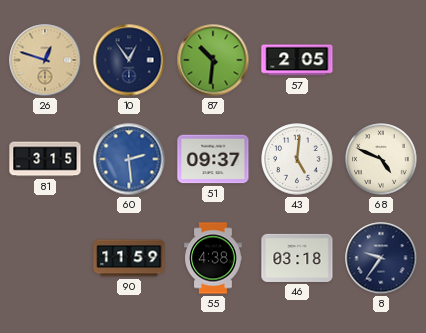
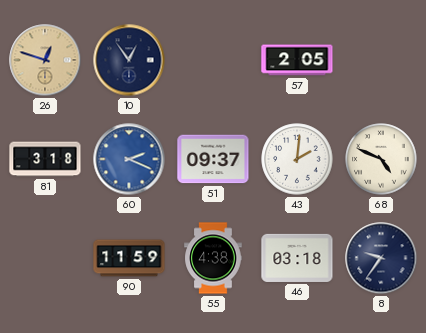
87: 10:31 -> none
81: 3:15 -> 3:18
60: 2:29 -> 2:19
43: 5:01 -> 2:01
